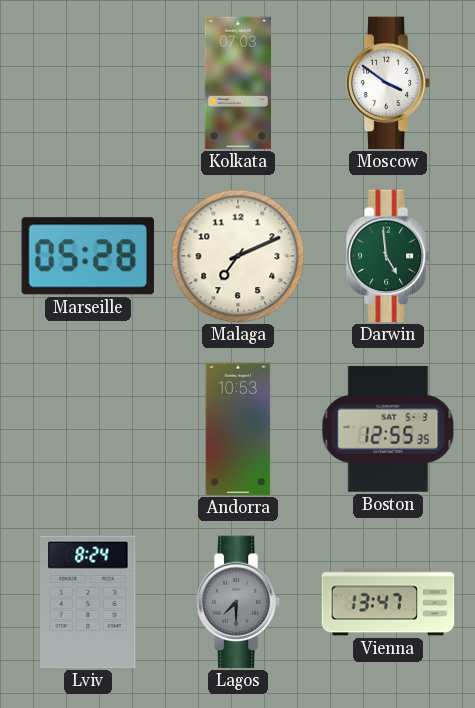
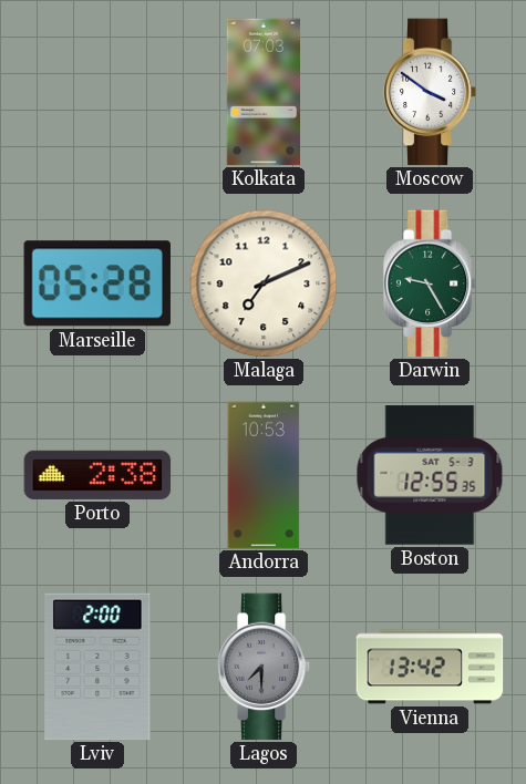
Darwin: 4:59 -> 9:25
Porto: none -> 2:38
Lviv: 8:24 -> 2:00
Vienna: 13:47 -> 13:42
